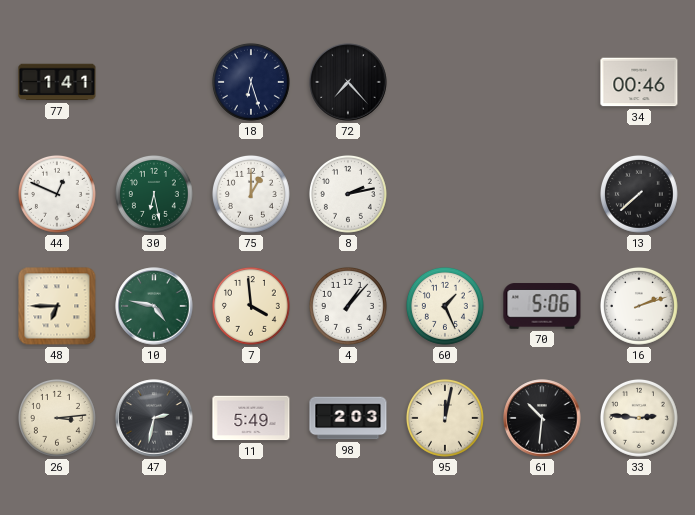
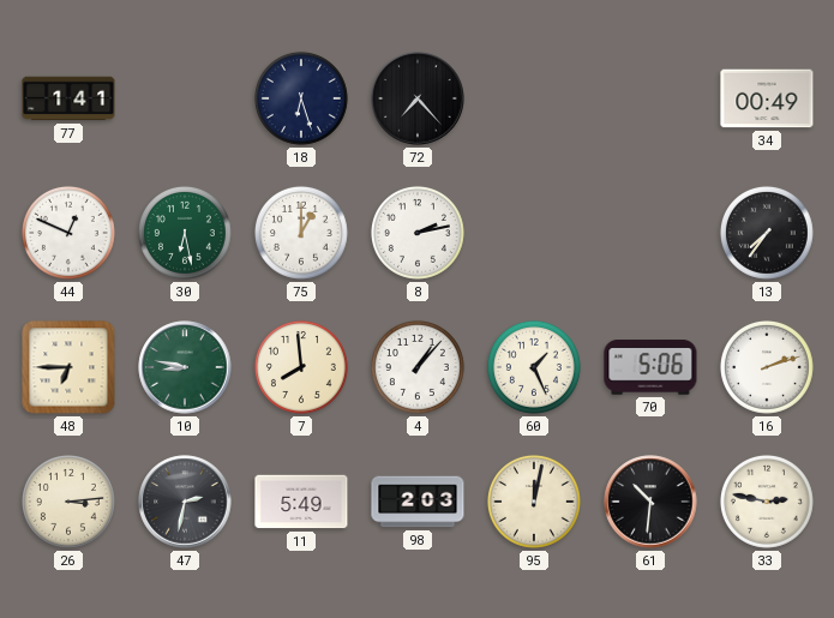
34: 00:46 -> 00:49
13: 7:38 -> 7:36
10: 4:47 -> 8:47
7: 3:59 -> 7:59
33: 2:46 -> 2:47
